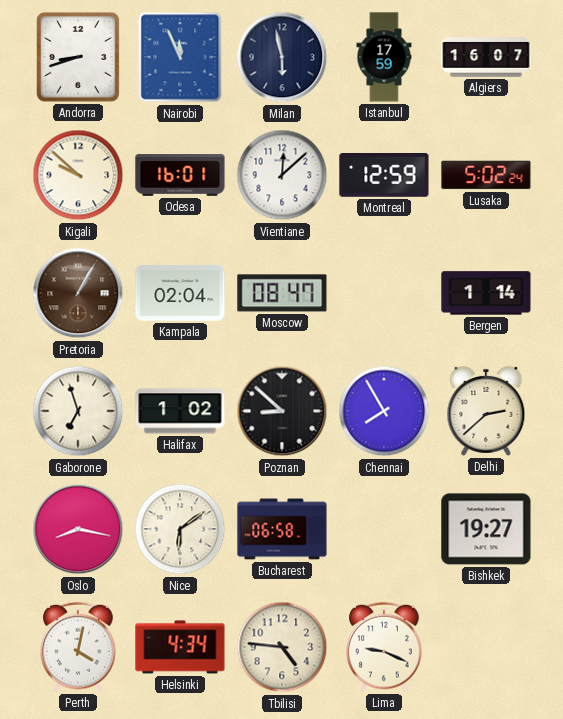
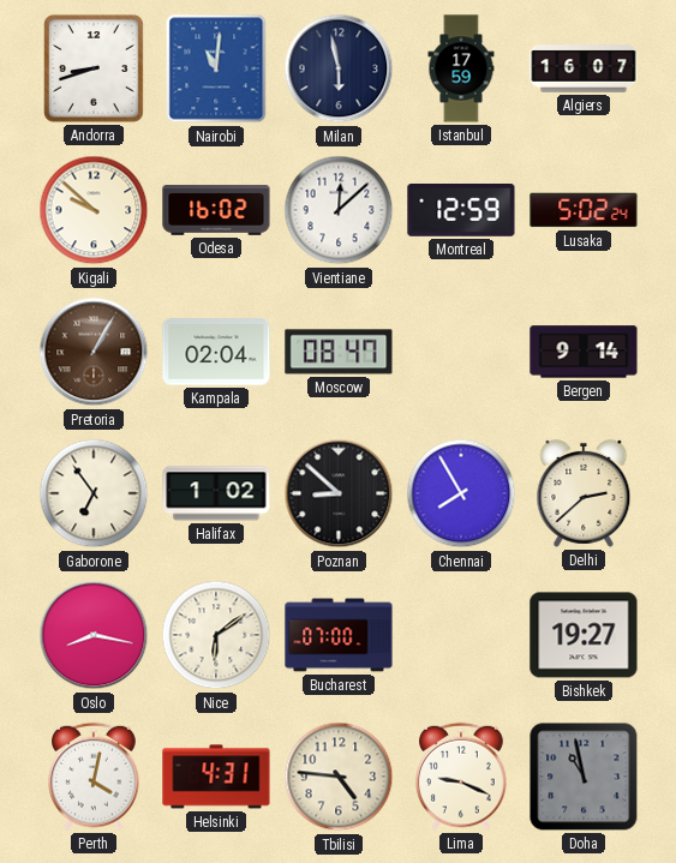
Nairobi: 11:56 -> 11:01
Odesa: 16:01 -> 16:02
Bergen: 1:14 -> 9:14
Gaborone: 6:57 -> 6:54
Bucharest: 06:58 -> 07:00
Helsinki: 4:34 -> 4:31
Doha: none -> 10:58
